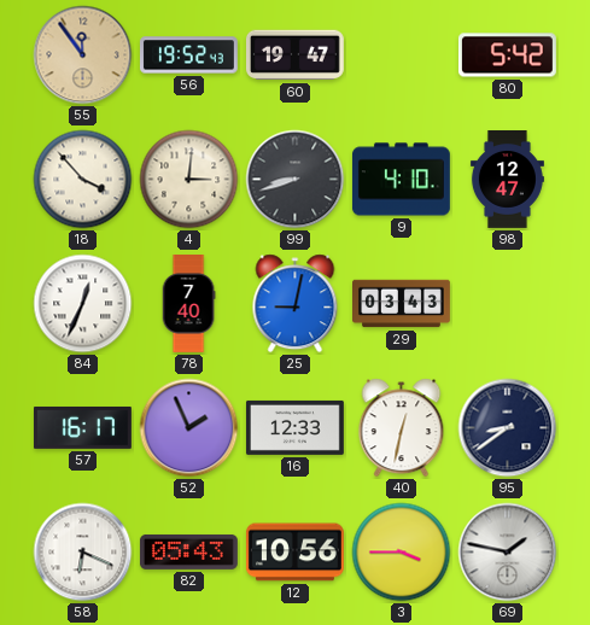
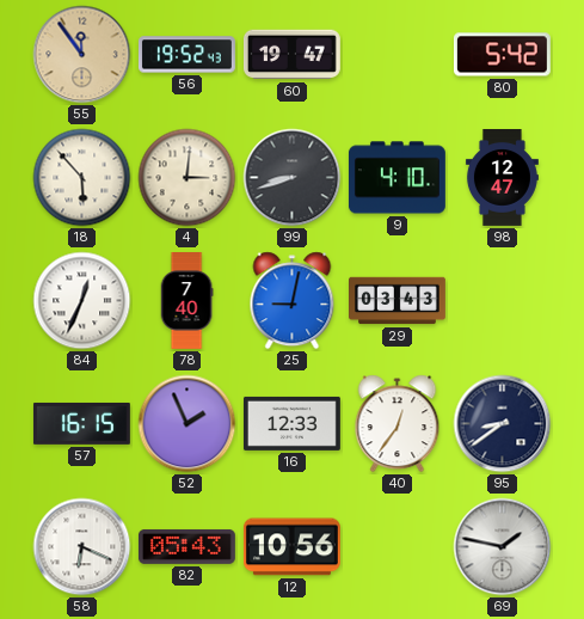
18: 3:53 -> 5:53
57: 16:17 -> 16:15
40: 12:32 -> 12:36
3: 3:45 -> none
